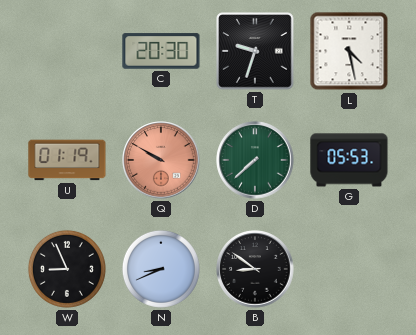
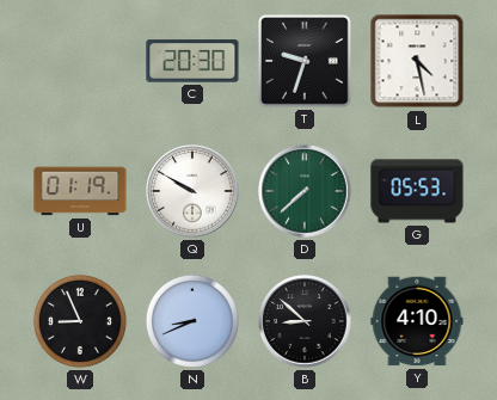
Q dial: salmon -> white
B: 8:51 -> 8:52
Y: none -> 4:10
